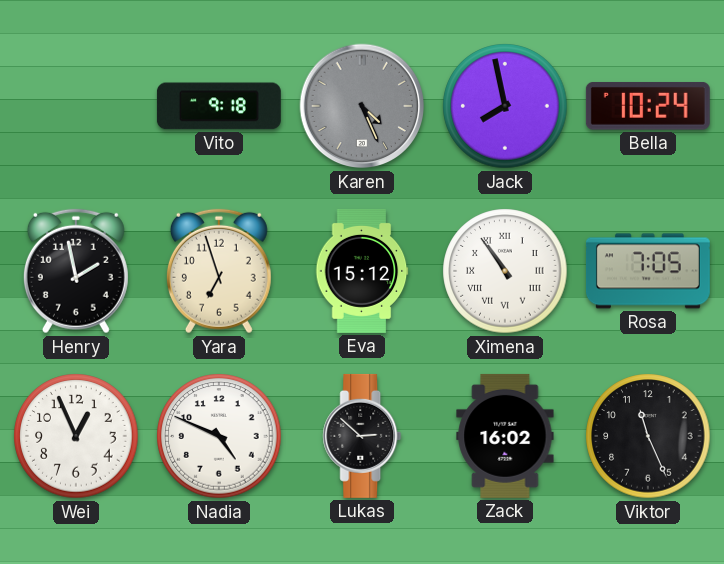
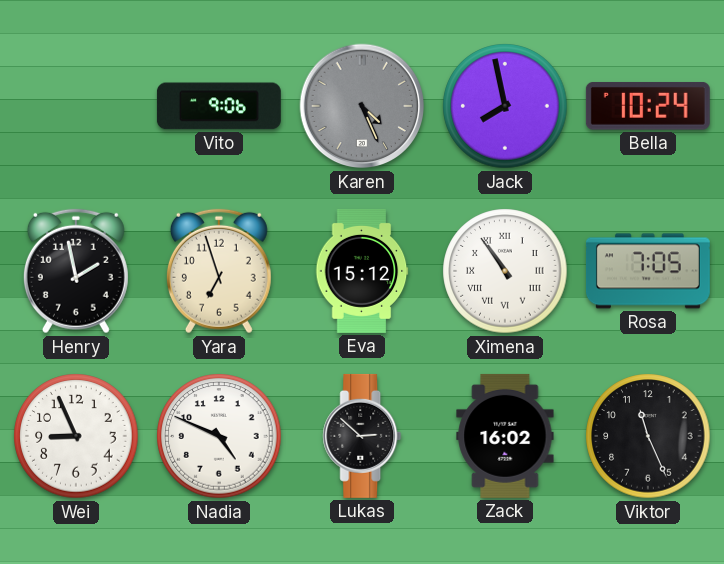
Vito: 9:18 -> 9:06
Wei: 12:56 -> 8:56
